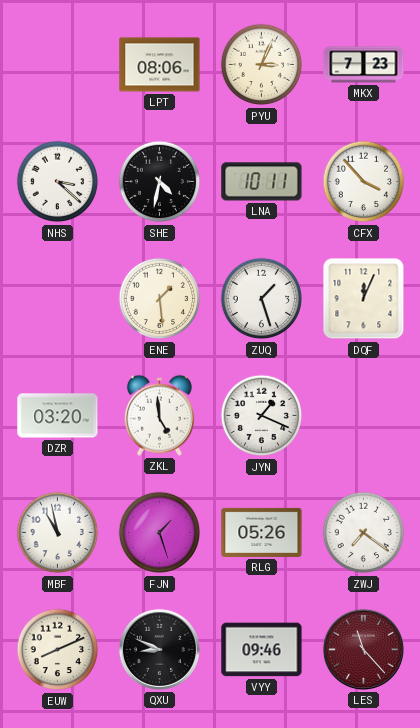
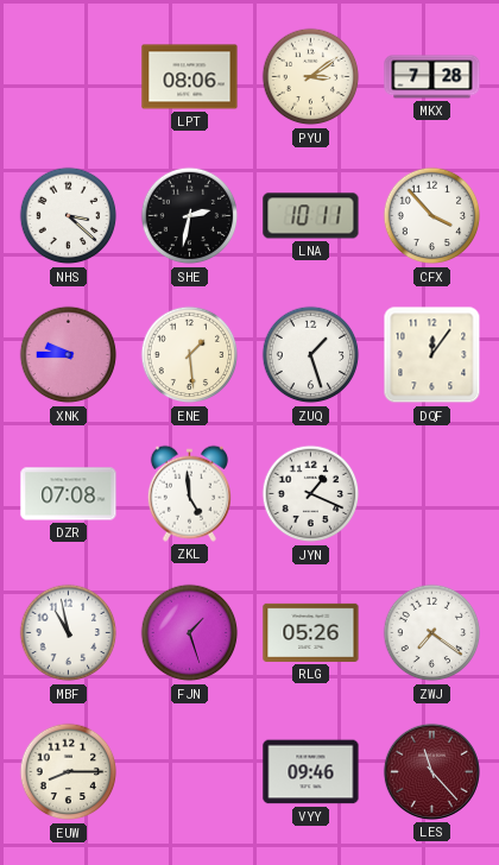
PYU: 3:04 -> 3:09
MKX: 7:23 -> 7:28
SHE: 4:32 -> 2:32
XNK: none -> 9:45
DQF: 12:04 -> 12:06
DZR: 03:20 -> 07:08
EUW: 8:11 -> 8:15
QXU: 8:49 -> none
